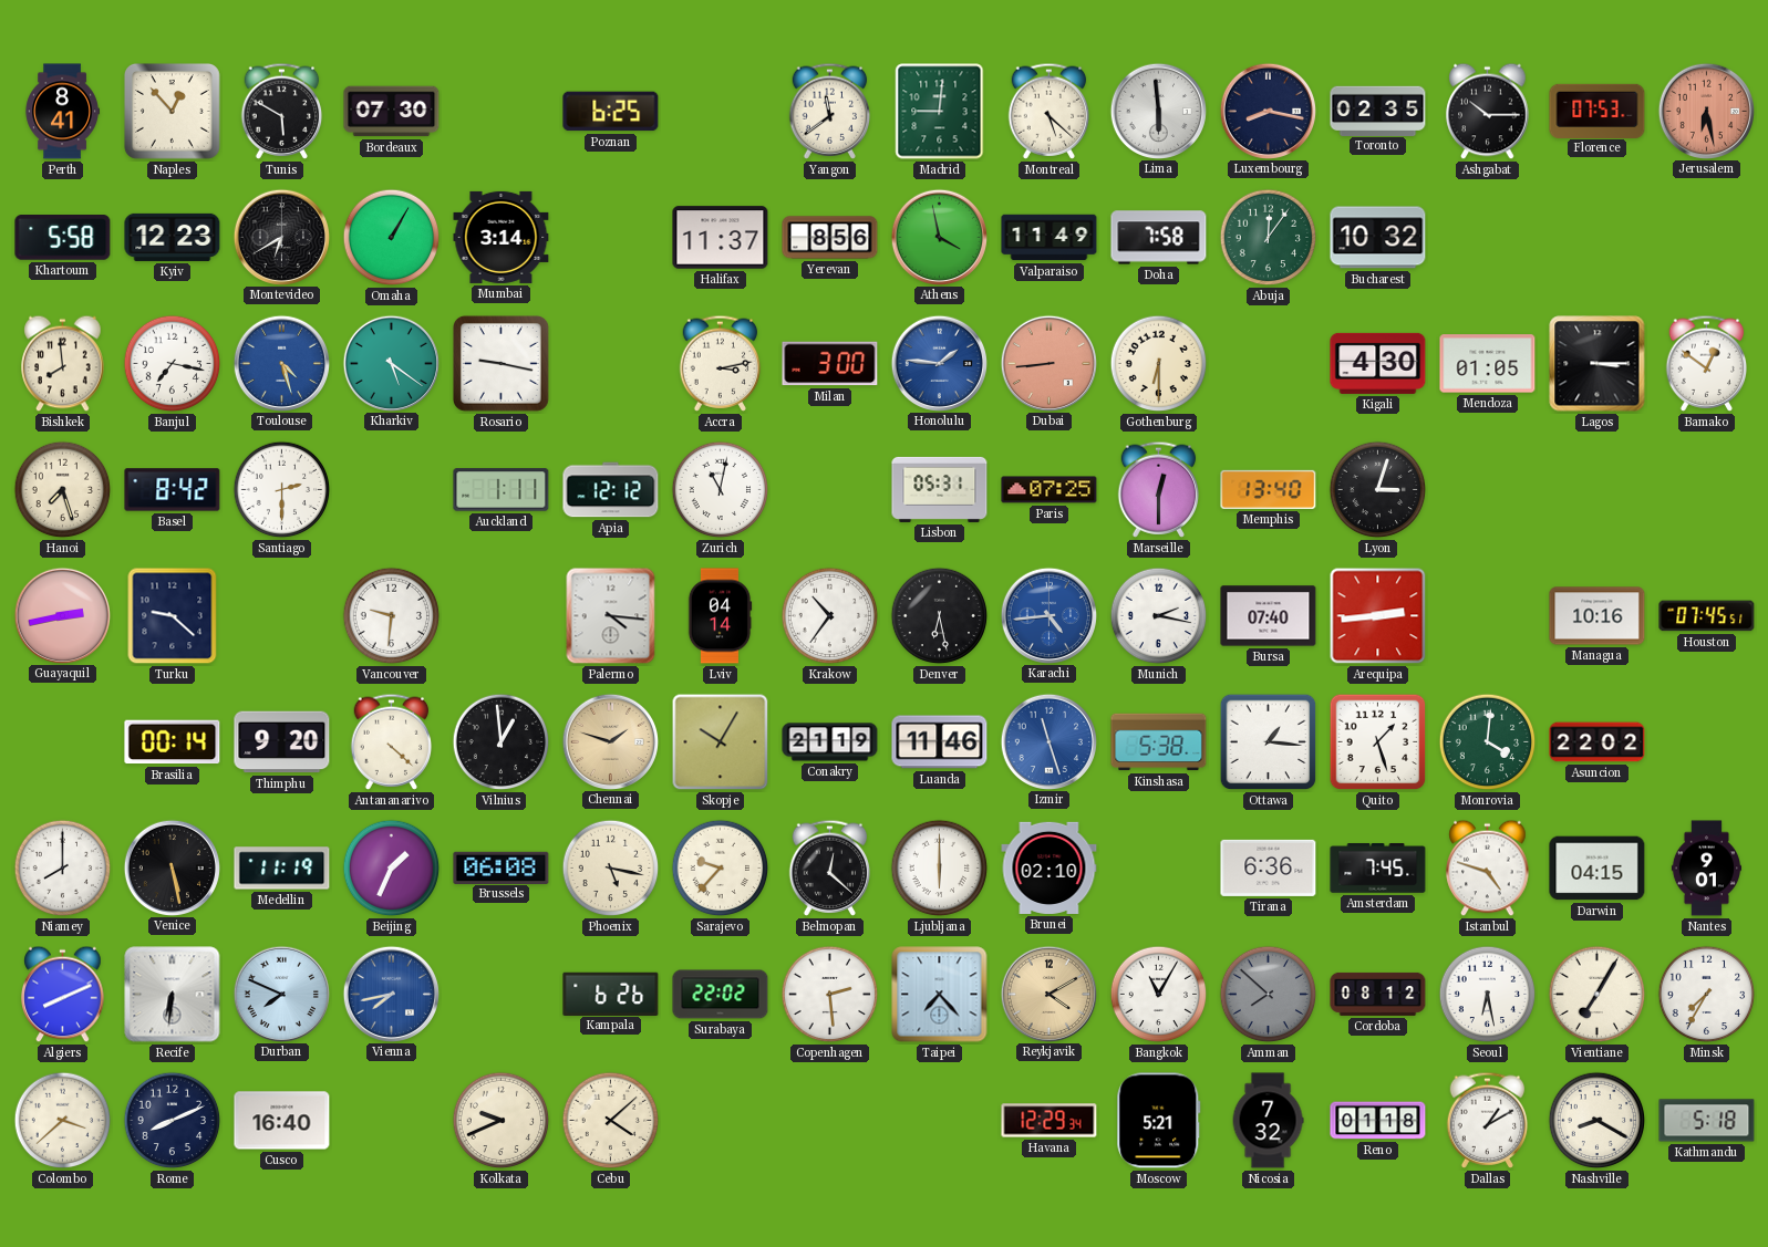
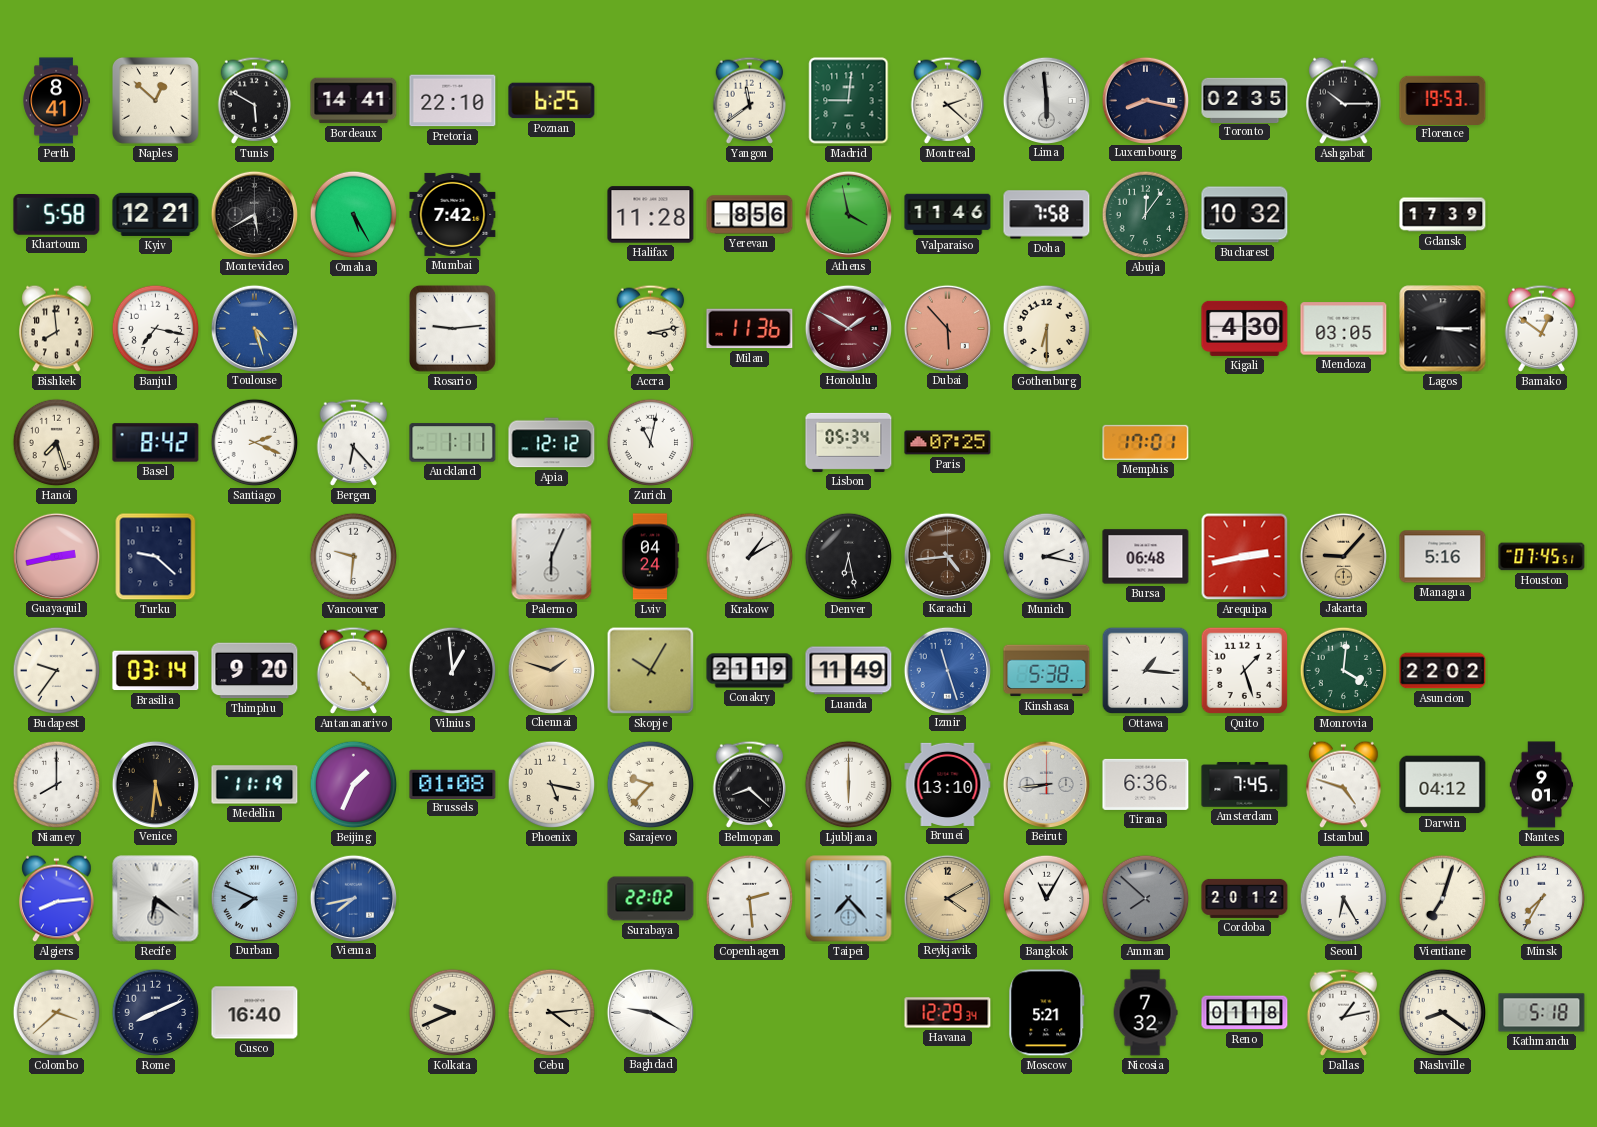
Naples: 12:53 -> 12:52
Bordeaux: 07:30 -> 14:41
Pretoria: none -> 22:10
Montreal: 5:22 -> 2:22
Florence: 07:53 -> 19:53
Jerusalem: 6:28 -> none
Kyiv: 12:23 -> 12:21
Montevideo: 6:40 -> 5:40
Omaha: 1:05 -> 5:25
Mumbai: 3:14 -> 7:42
Halifax: 11:37 -> 11:28
Valparaiso: 11:49 -> 11:46
Gdansk: none -> 17:39
Kharkiv: 5:21 -> none
Rosario: 9:17 -> 9:14
Milan: 3:00 -> 11:36
Honolulu: 1:46 -> 1:50
Honolulu dial: blue -> burgundy
Dubai: 8:44 -> 5:53
Mendoza: 01:05 -> 03:05
Santiago: 2:30 -> 2:19
Bergen: none -> 6:23
Lisbon: 05:31 -> 05:34
Marseille: 12:30 -> none
Memphis: 13:40 -> 17:01
Lyon: 3:03 -> none
Palermo: 4:16 -> 6:04
Lviv: 04:14 -> 04:24
Krakow: 10:36 -> 1:10
Karachi dial: blue -> brown
Bursa: 07:40 -> 06:48
Arequipa: 2:44 -> 2:43
Jakarta: none -> 9:07
Managua: 10:16 -> 5:16
Budapest: none -> 9:36
Brasilia: 00:14 -> 03:14
Luanda: 11:46 -> 11:49
Venice: 5:28 -> 5:31
Brussels: 06:08 -> 01:08
Belmopan: 12:22 -> 8:22
Brunei: 02:10 -> 13:10
Beirut: none -> 8:44
Darwin: 04:15 -> 04:12
Algiers: 8:11 -> 8:14
Recife: 6:31 -> 6:21
Kampala: 6:26 -> none
Cordoba: 08:12 -> 20:12
Seoul: 6:28 -> 6:25
Vientiane: 7:05 -> 7:03
Cebu: 4:08 -> 4:14
Baghdad: none -> 9:20
Dallas: 1:10 -> 1:13
Nashville: 8:20 -> 8:21
